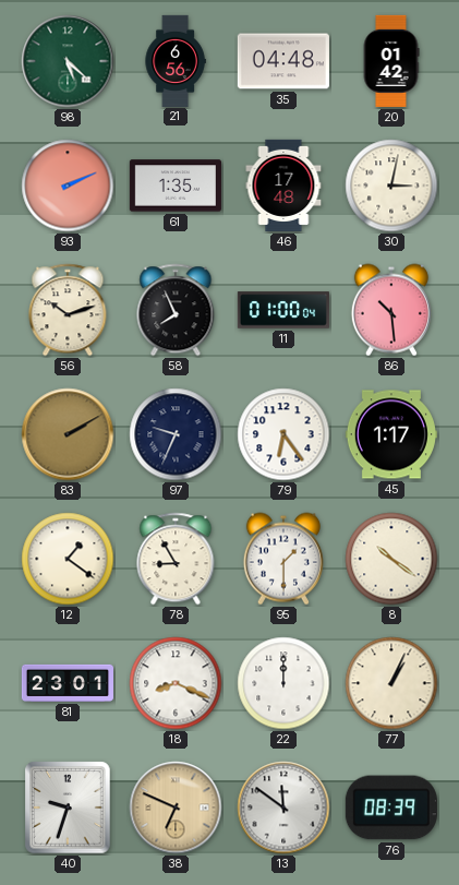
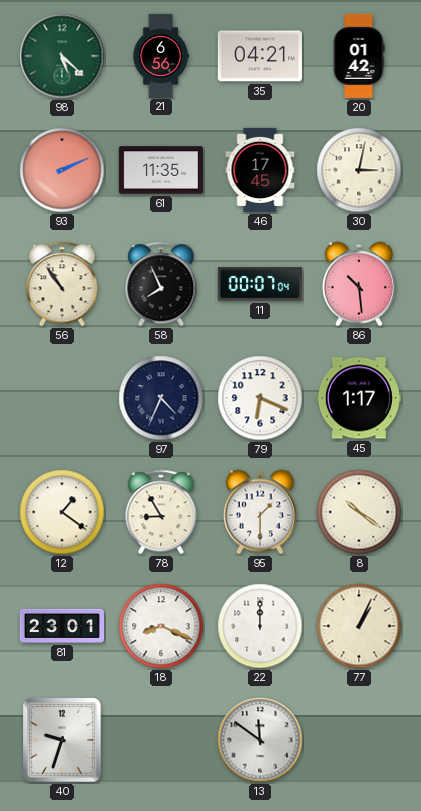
35: 04:48 -> 04:21
61: 1:35 -> 11:35
46: 17:48 -> 17:45
56: 10:12 -> 10:54
11: 01:00 -> 00:07
83: 2:10 -> none
97: 9:34 -> 4:34
79: 6:24 -> 6:19
38: 6:49 -> none
76: 08:39 -> none
